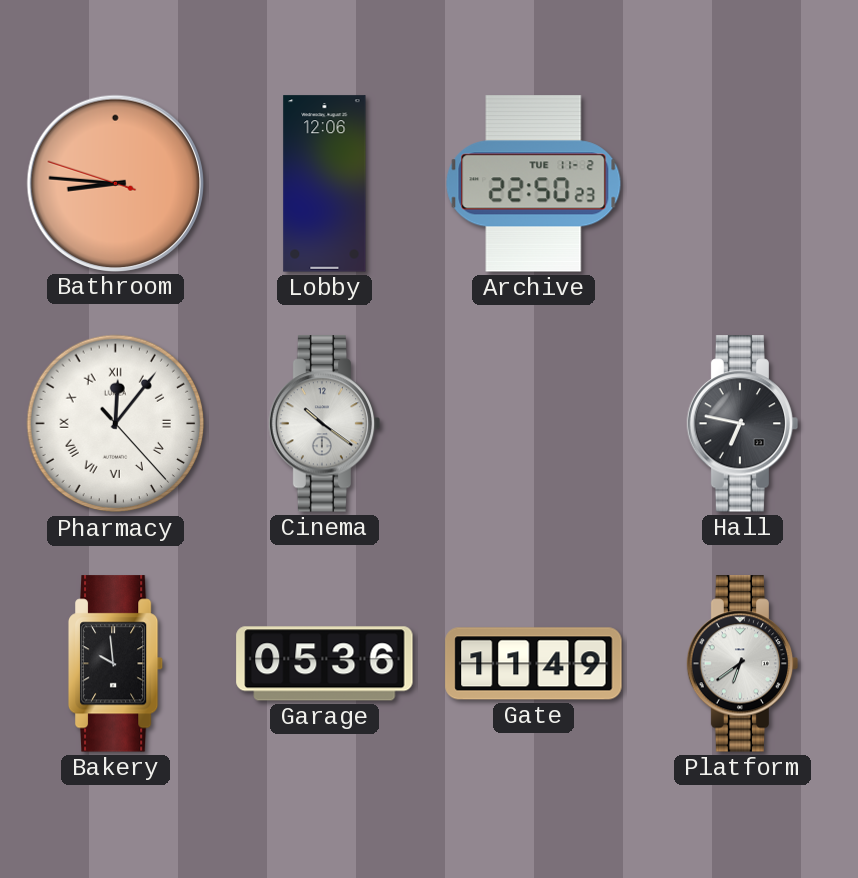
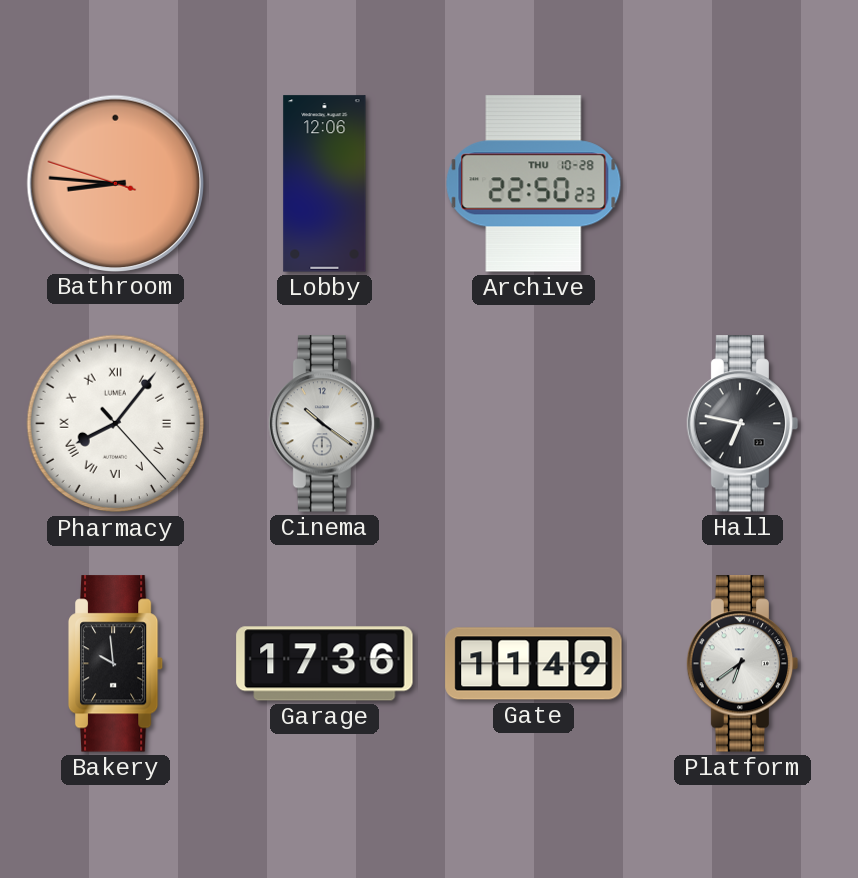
Archive date: TUE 11-2 -> THU 10-28
Pharmacy: 12:06 -> 8:06
Garage: 05:36 -> 17:36
